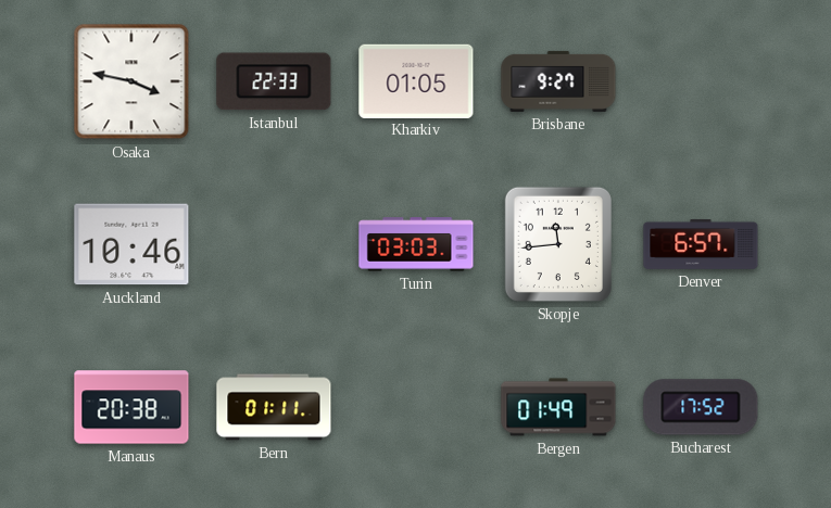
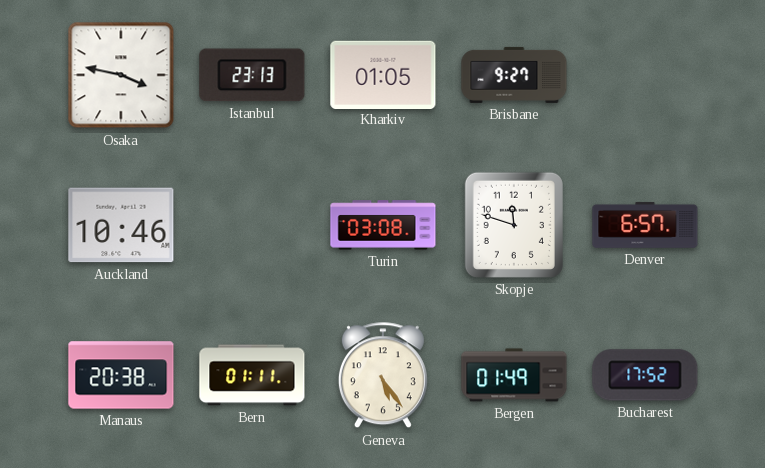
Istanbul: 22:33 -> 23:13
Turin: 03:03 -> 03:08
Skopje: 11:44 -> 11:48
Geneva: none -> 5:24
